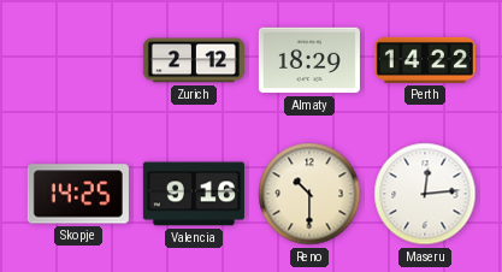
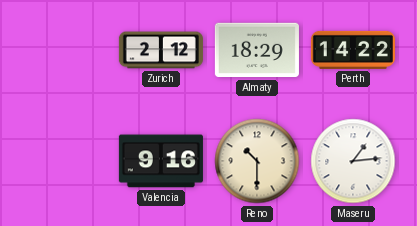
Skopje: 14:25 -> none
Maseru: 12:14 -> 1:14
